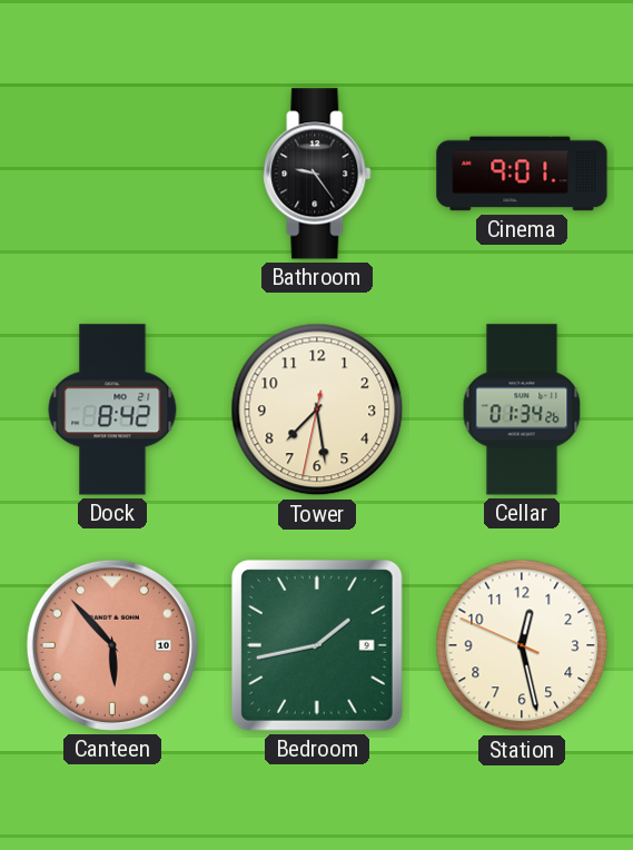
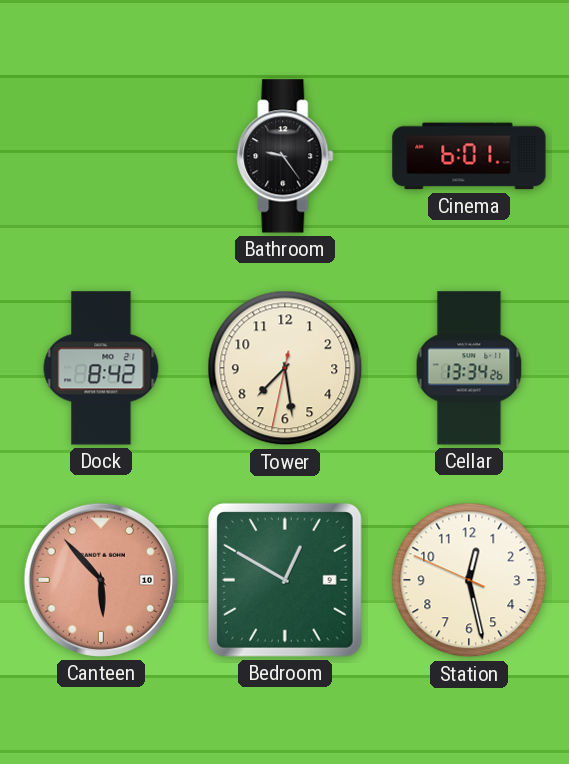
Cinema: 9:01 -> 6:01
Cellar: 01:34 -> 13:34
Bedroom: 1:43 -> 12:50
